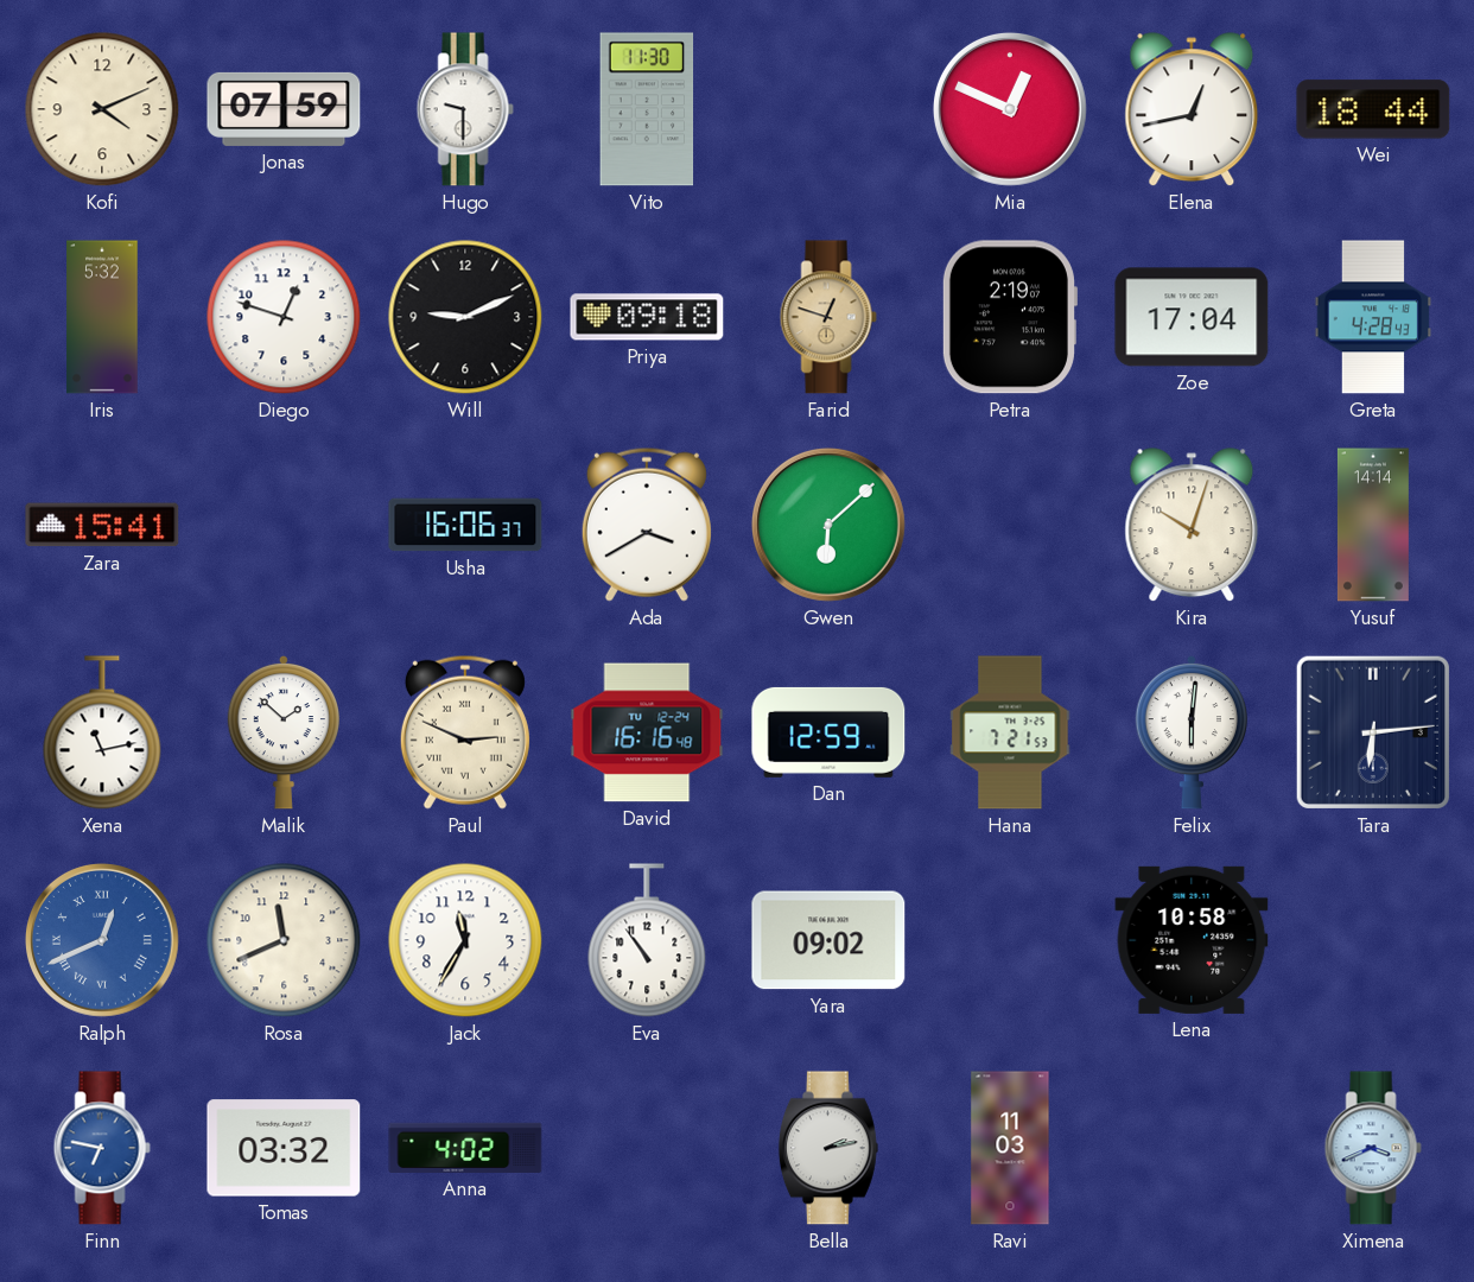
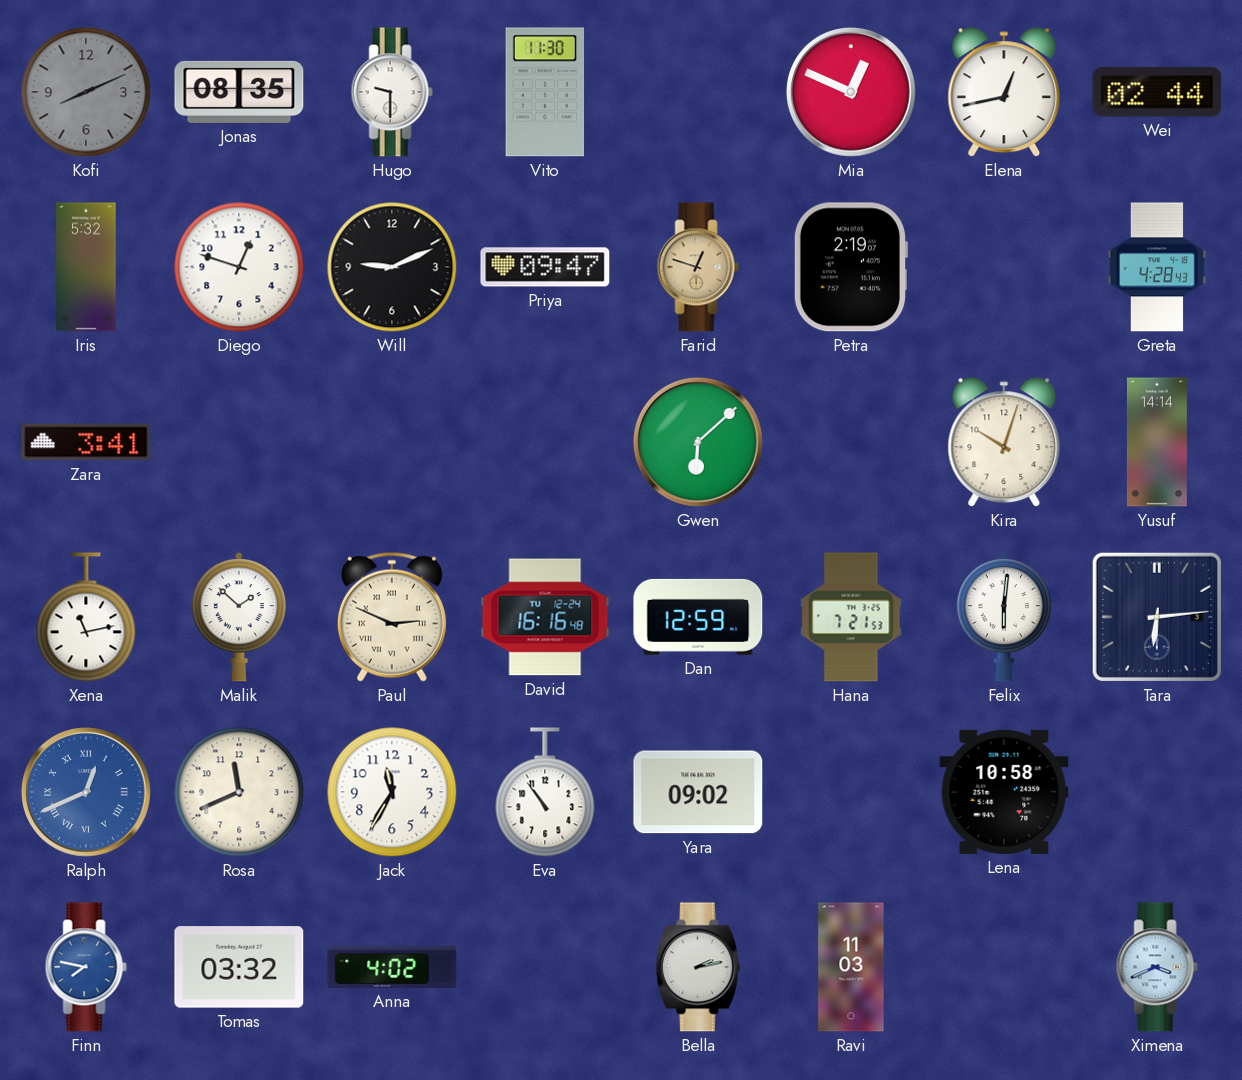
Kofi: 4:11 -> 8:11
Kofi dial: cream -> grey
Jonas: 07:59 -> 08:35
Wei: 18:44 -> 02:44
Priya: 09:18 -> 09:47
Zoe: 17:04 -> none
Zara: 15:41 -> 3:41
Usha: 16:06 -> none
Ada: 3:40 -> none
Finn: 6:47 -> 7:47
